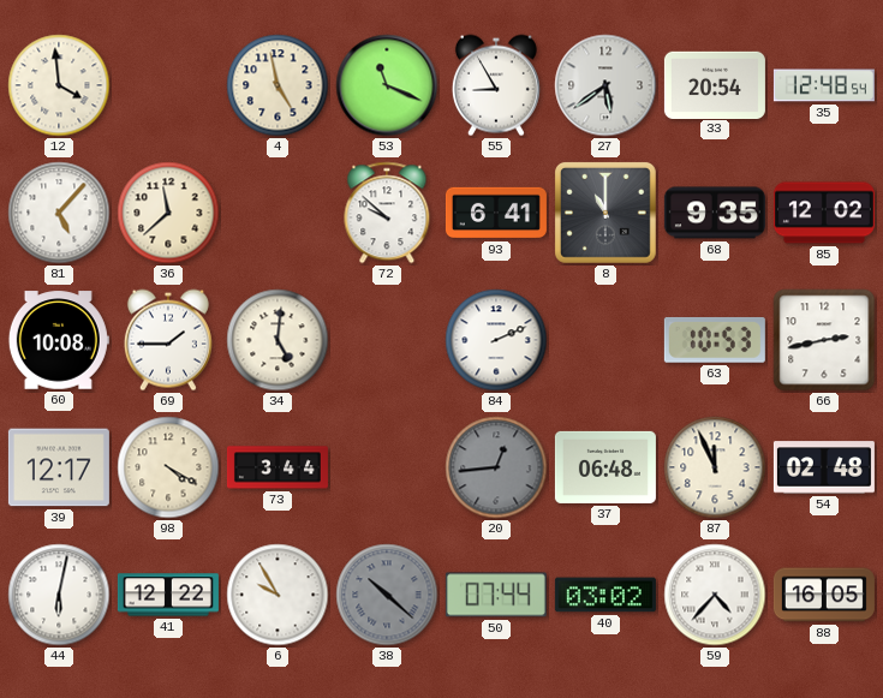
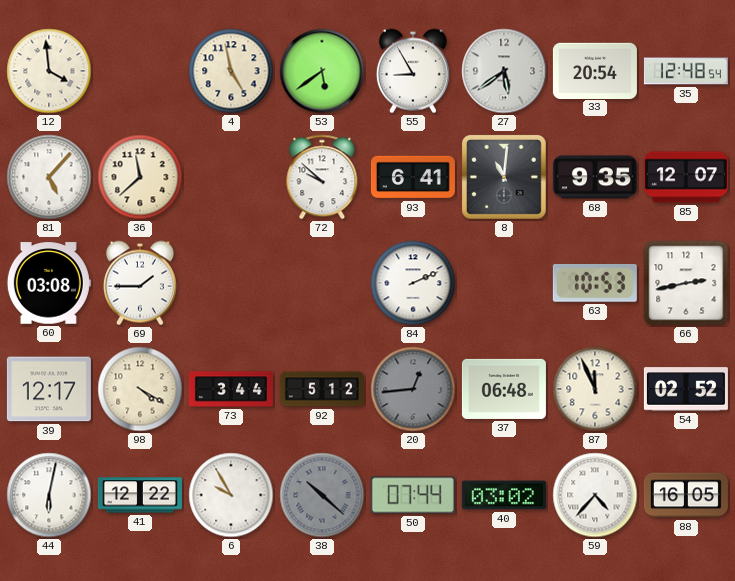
53: 11:19 -> 5:39
8: 11:00 -> 11:01
85: 12:02 -> 12:07
60: 10:08 -> 03:08
34: 5:01 -> none
92: none -> 5:12
54: 02:48 -> 02:52
